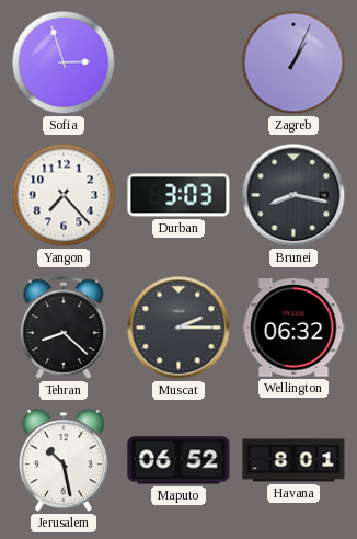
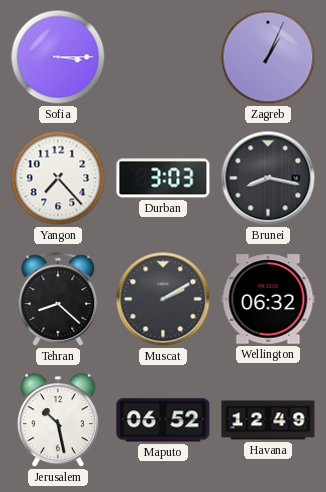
Sofia: 2:57 -> 3:15
Muscat: 2:15 -> 2:10
Havana: 8:01 -> 12:49
